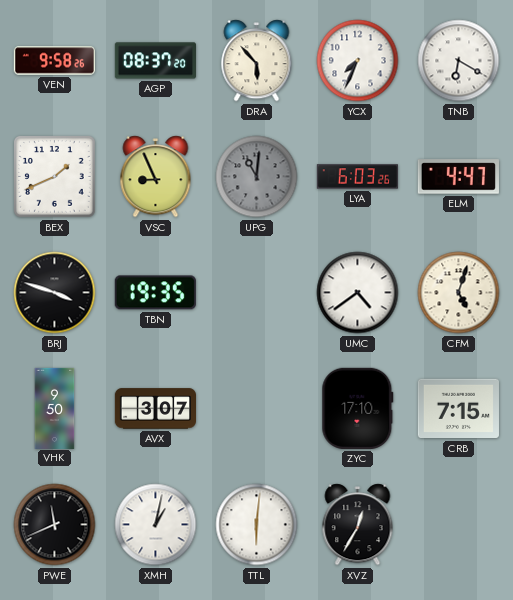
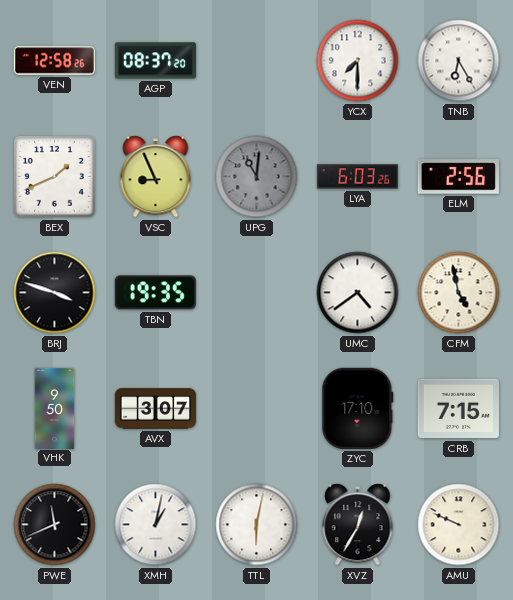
VEN: 9:58 -> 12:58
DRA: 5:53 -> none
YCX: 7:34 -> 7:30
TNB: 6:20 -> 6:25
ELM: 4:47 -> 2:56
CFM: 5:03 -> 4:58
TTL: 6:01 -> 6:02
AMU: none -> 9:49
